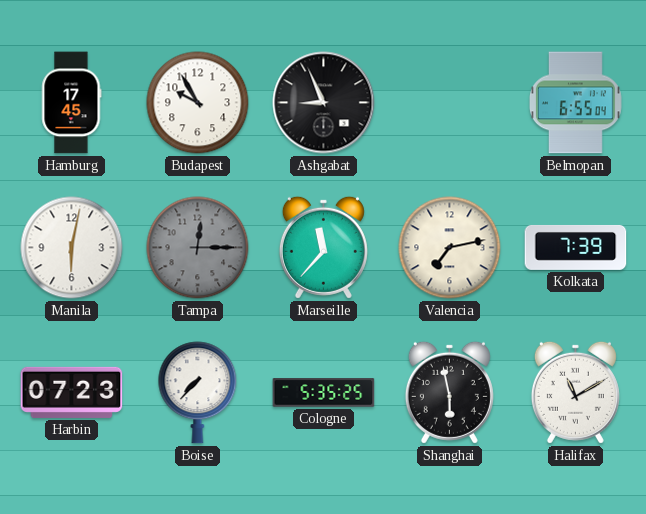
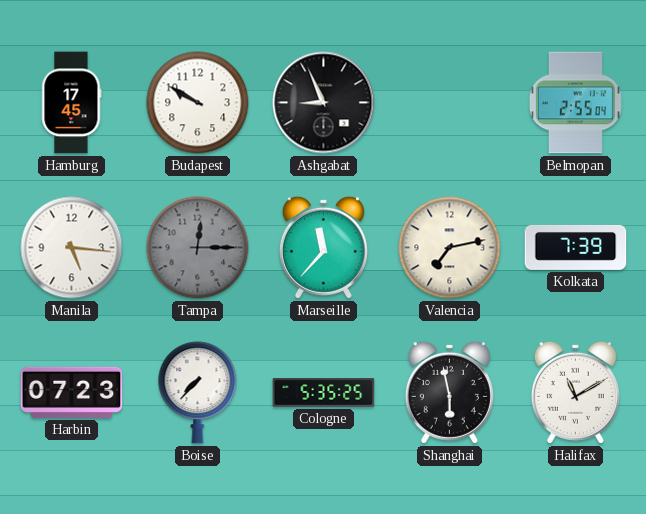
Budapest: 9:55 -> 9:50
Belmopan: 6:55 -> 2:55
Manila: 6:02 -> 5:16
